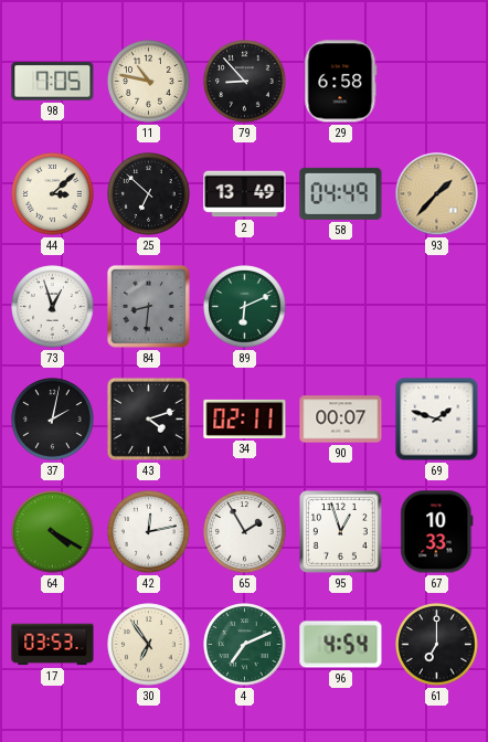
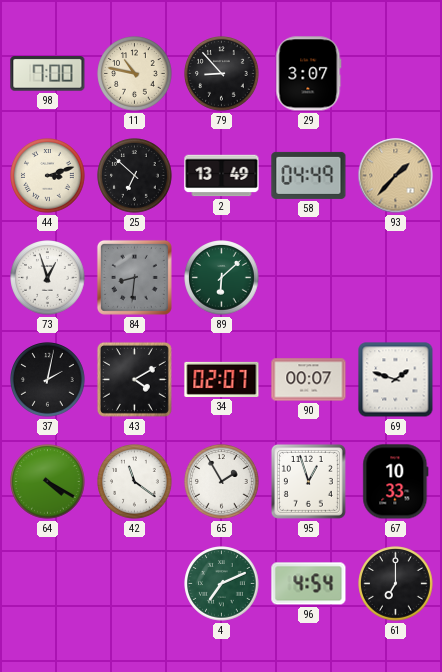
98: 7:05 -> 7:00
29: 6:58 -> 3:07
44: 3:08 -> 3:12
89: 6:11 -> 6:08
43: 4:12 -> 4:10
34: 02:11 -> 02:07
42: 12:13 -> 11:21
17: 03:53 -> none
30: 6:54 -> none
